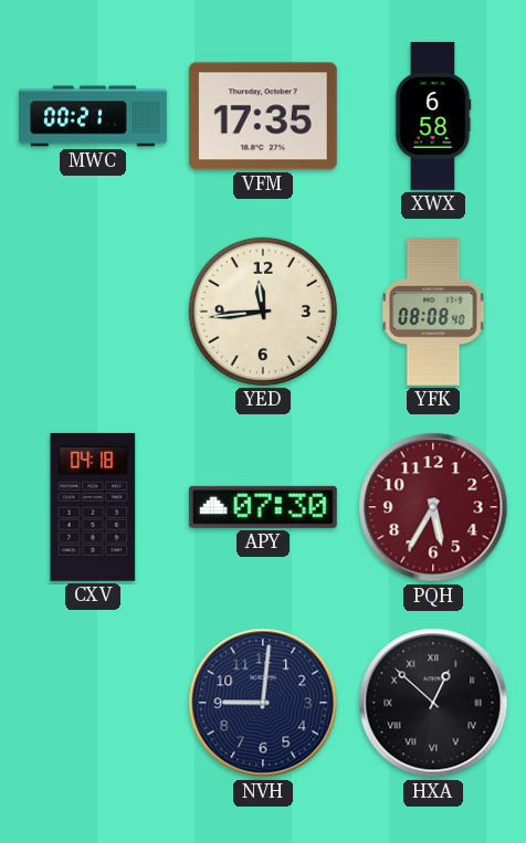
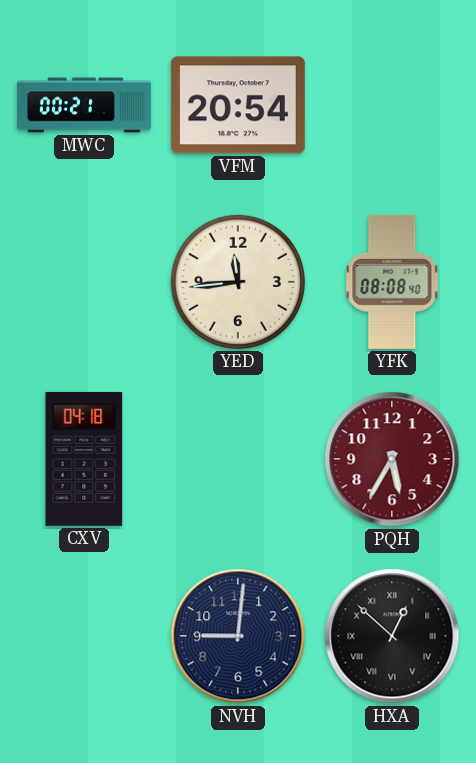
VFM: 17:35 -> 20:54
XWX: 6:58 -> none
APY: 07:30 -> none
